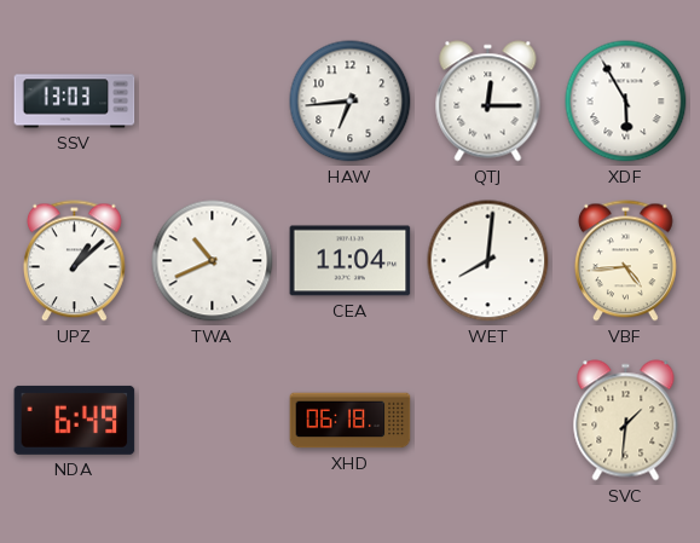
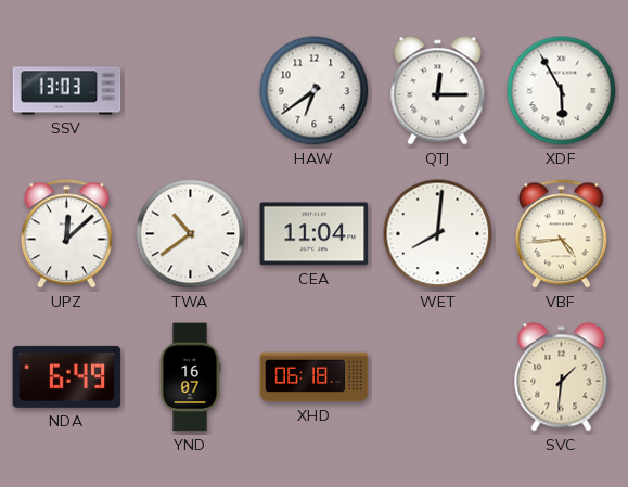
HAW: 6:44 -> 6:39
UPZ: 1:08 -> 12:08
TWA: 10:41 -> 10:39
YND: none -> 16:07
